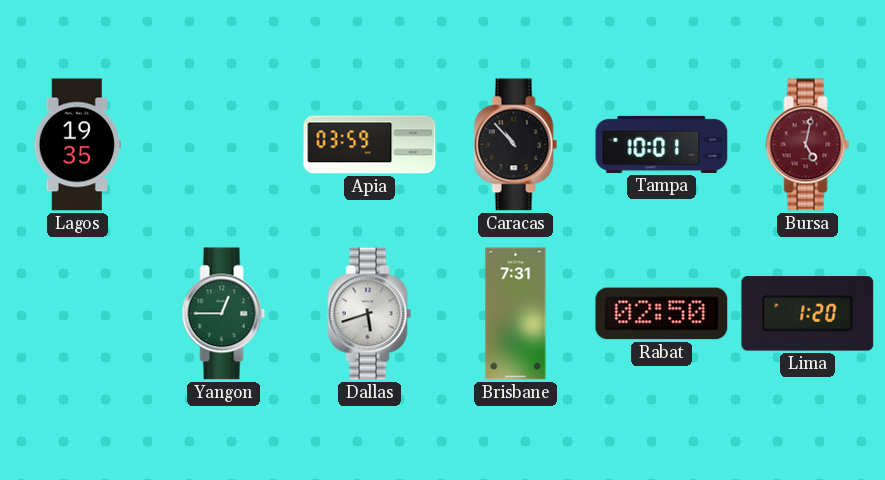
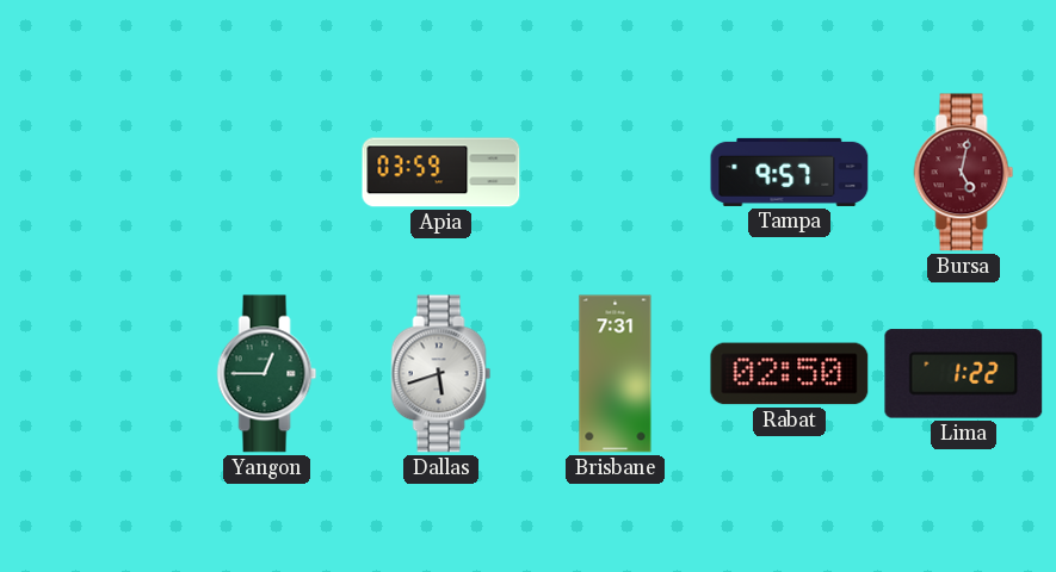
Lagos: 19:35 -> none
Caracas: 10:53 -> none
Tampa: 10:01 -> 9:57
Lima: 1:20 -> 1:22
